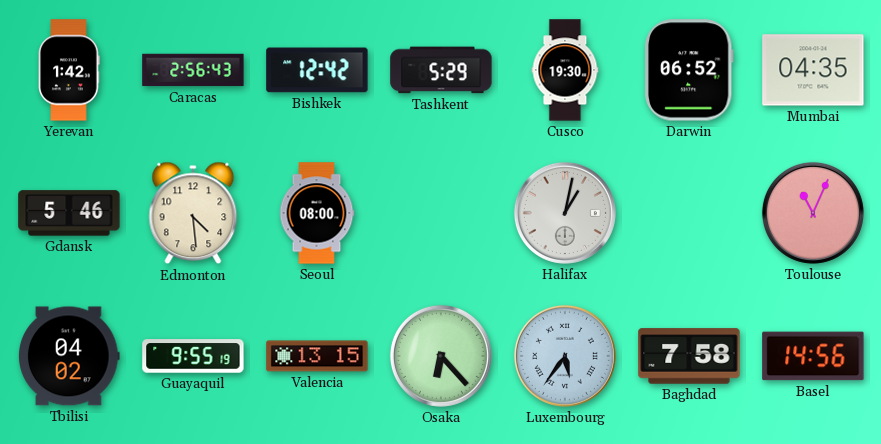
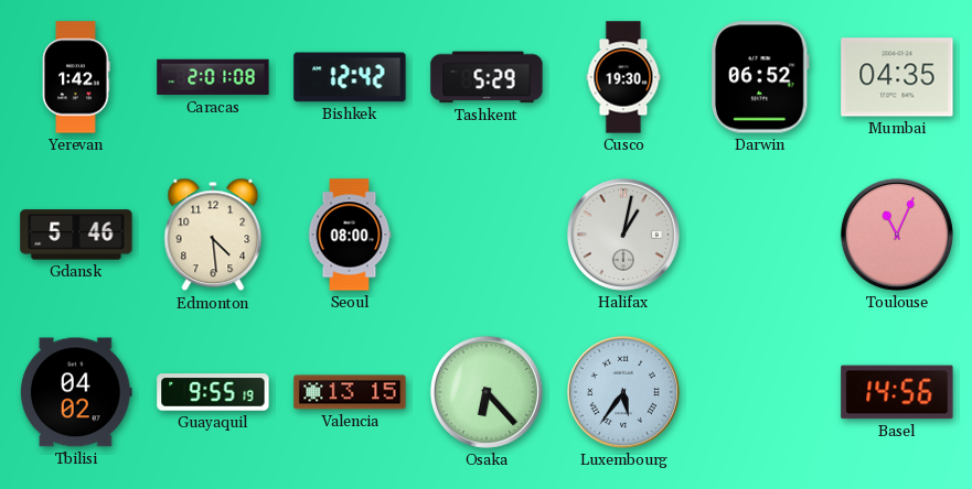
Caracas: 2:56 -> 2:01
Baghdad: 7:58 -> none
